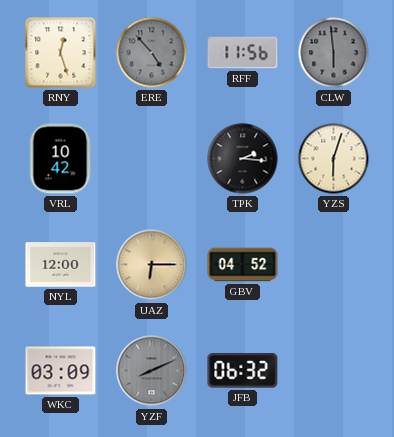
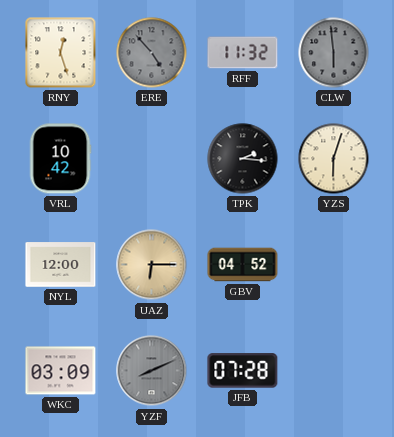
RFF: 11:56 -> 11:32
JFB: 06:32 -> 07:28
